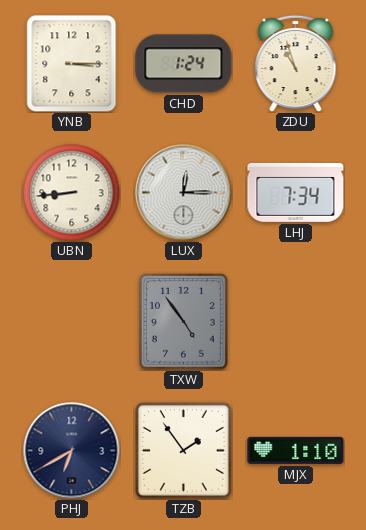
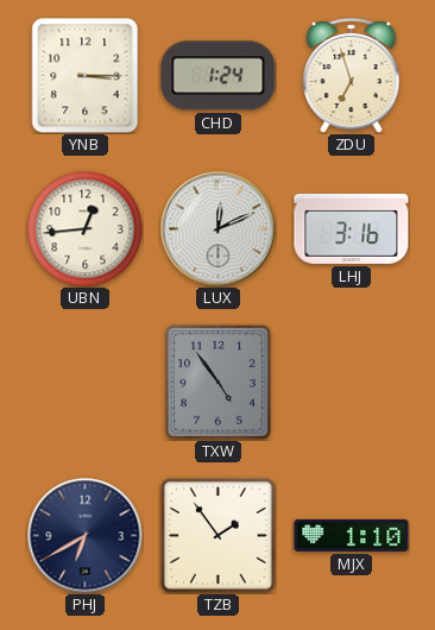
ZDU: 10:57 -> 6:57
UBN: 8:44 -> 12:44
LUX: 12:15 -> 12:11
LHJ: 7:34 -> 3:16
